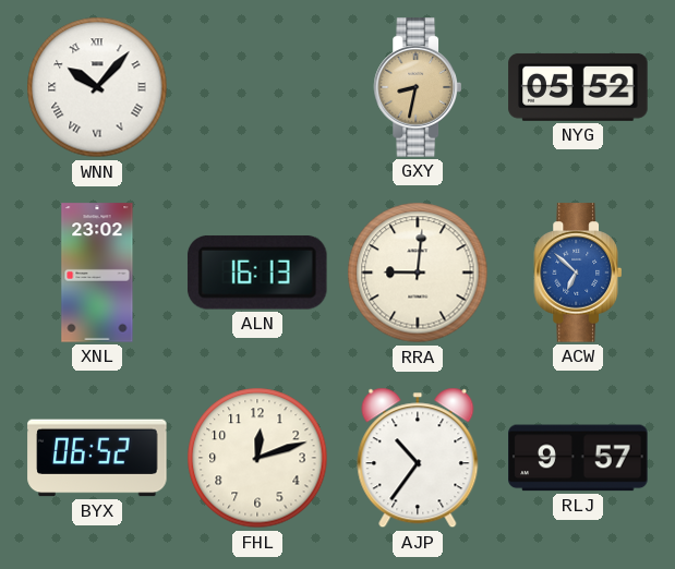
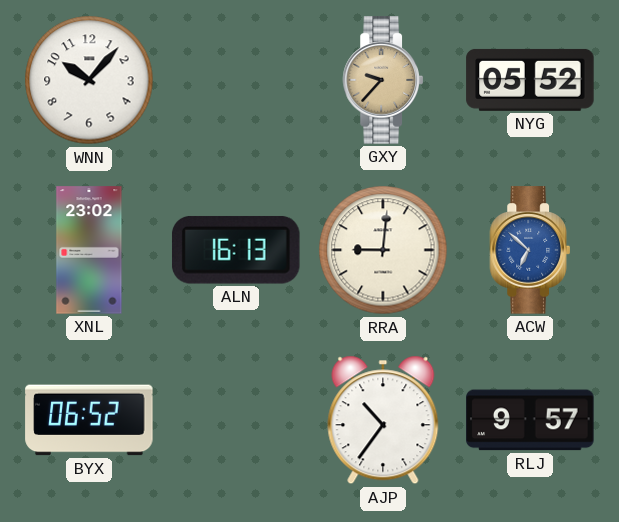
WNN numerals: Roman -> Arabic
GXY: 8:32 -> 9:37
FHL: 12:12 -> none
